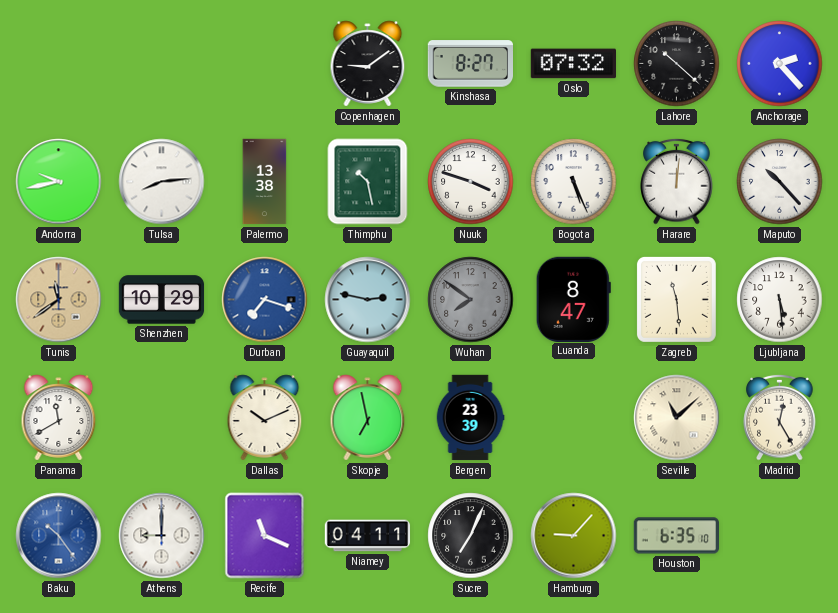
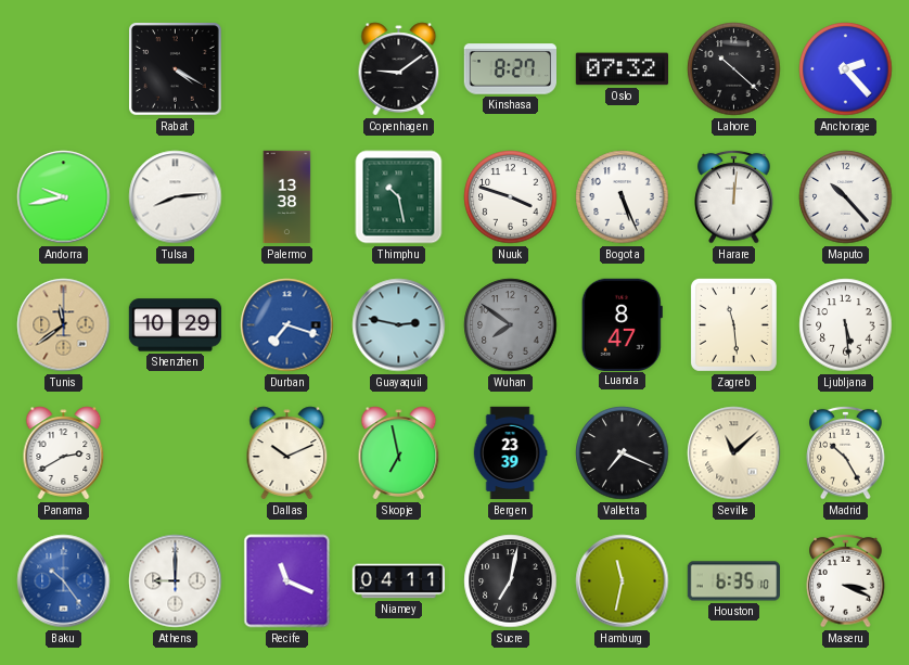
Rabat: none -> 4:20
Panama: 11:40 -> 2:40
Valletta: none -> 7:19
Madrid: 12:25 -> 10:25
Sucre: 7:04 -> 7:02
Hamburg: 9:07 -> 11:32
Maseru: none -> 3:19
